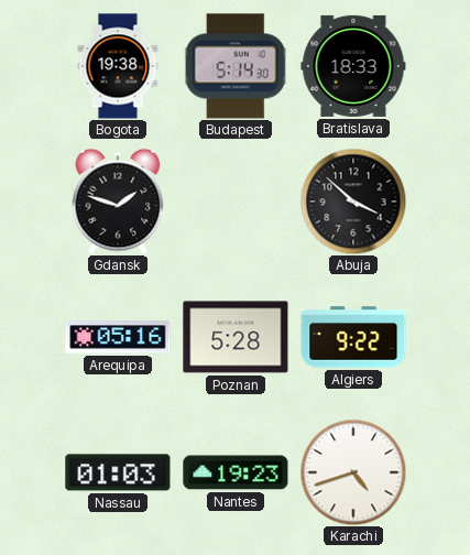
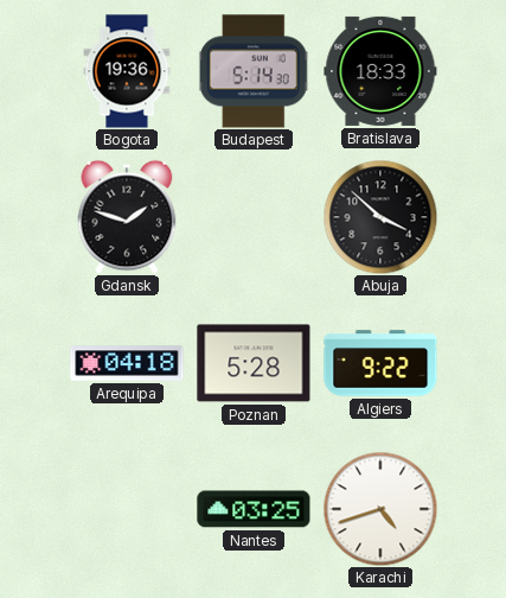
Bogota: 19:38 -> 19:36
Arequipa: 05:16 -> 04:18
Nassau: 01:03 -> none
Nantes: 19:23 -> 03:25
